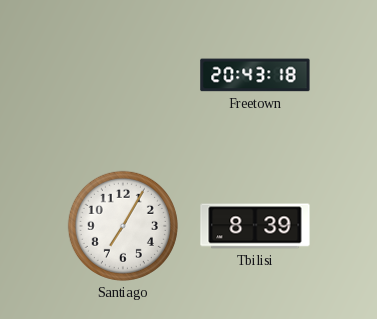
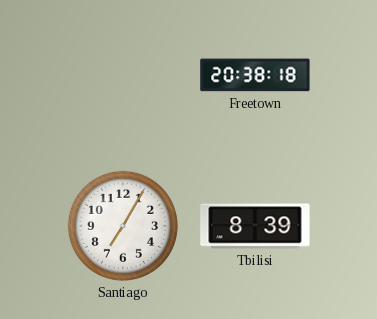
Freetown: 20:43 -> 20:38
